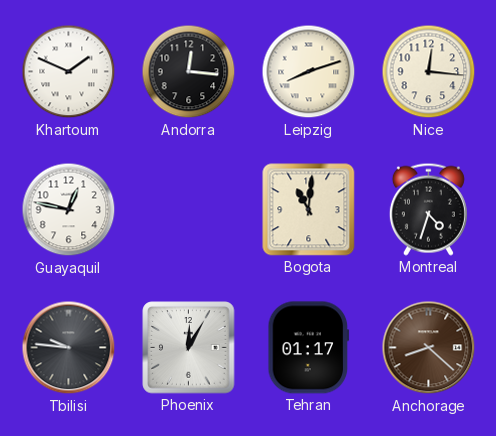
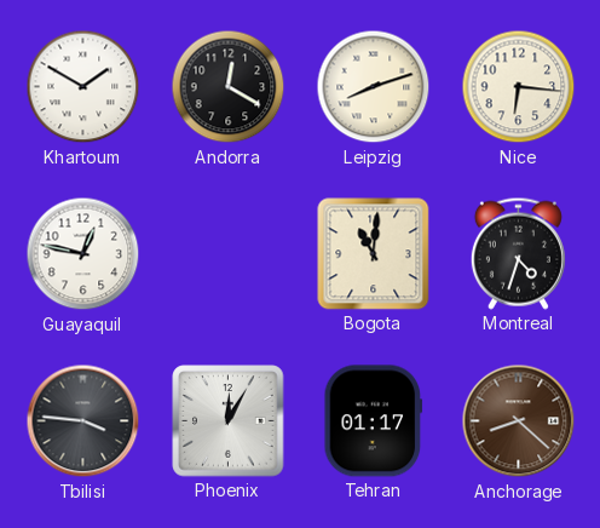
Khartoum: 1:49 -> 1:50
Andorra: 12:16 -> 12:20
Nice: 12:16 -> 6:16
Tbilisi: 9:46 -> 3:46
